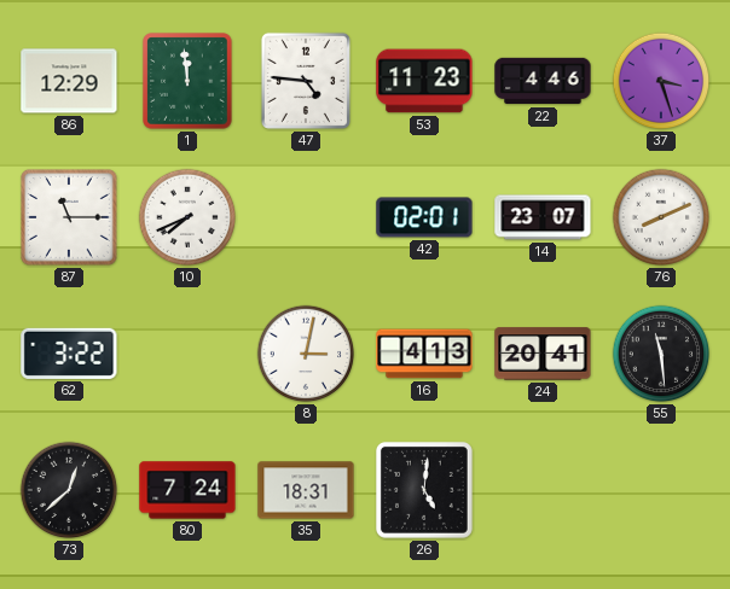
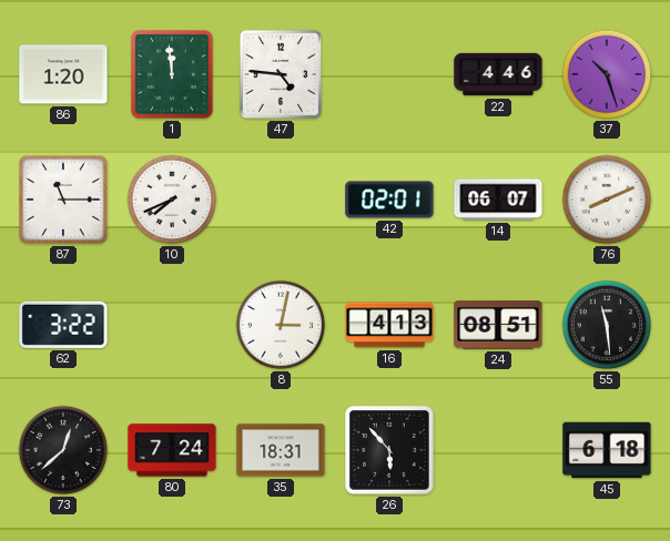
86: 12:29 -> 1:20
53: 11:23 -> none
37: 3:27 -> 10:27
14: 23:07 -> 06:07
24: 20:41 -> 08:51
26: 5:01 -> 5:53
45: none -> 6:18
